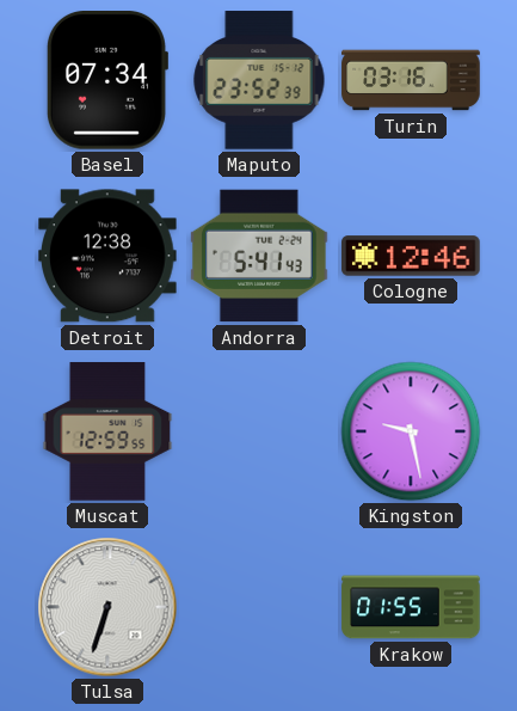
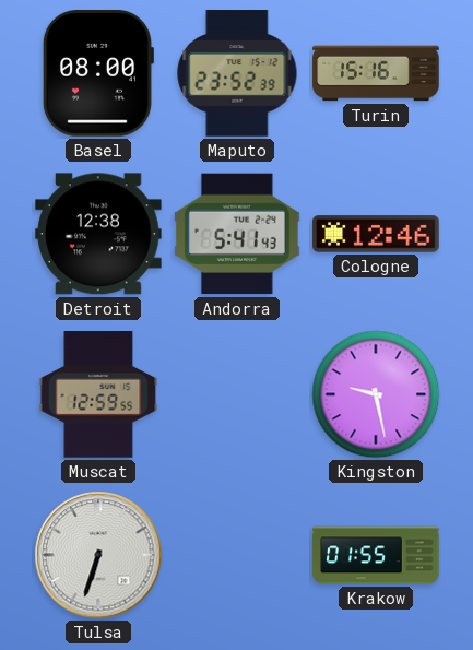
Basel: 07:34 -> 08:00
Turin: 03:16 -> 15:16
